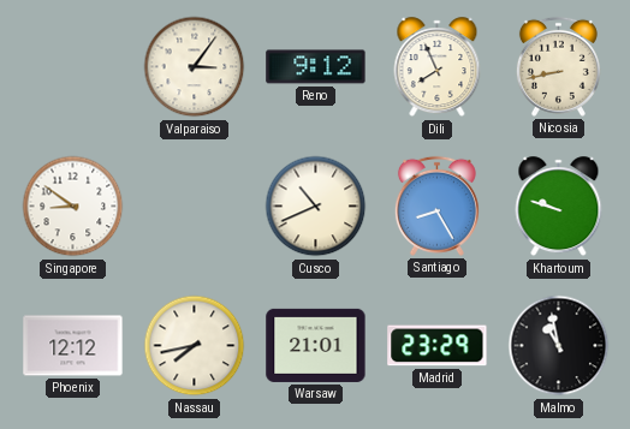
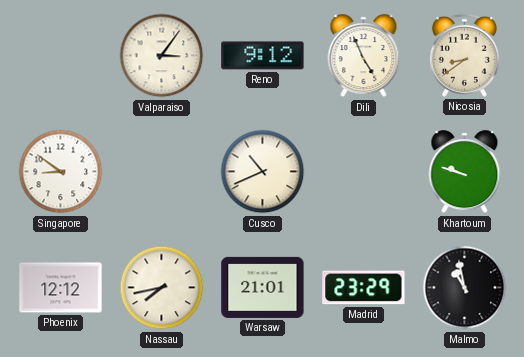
Dili: 7:56 -> 4:56
Nicosia: 8:43 -> 8:39
Santiago: 8:25 -> none
